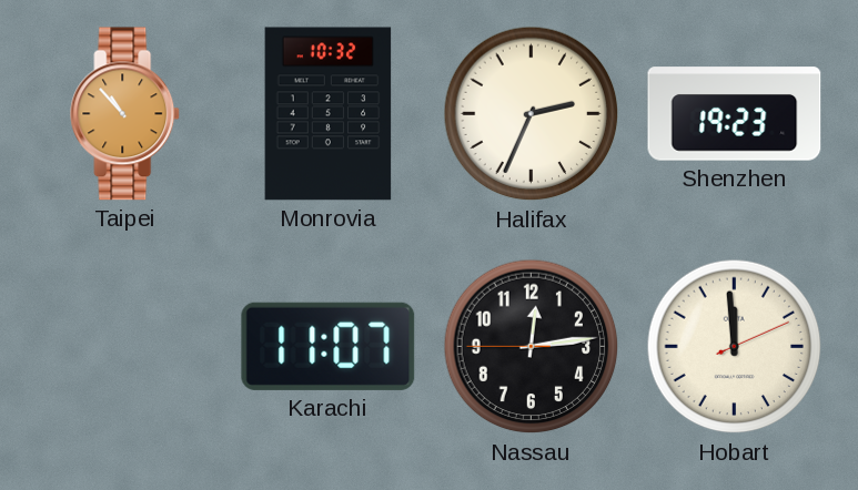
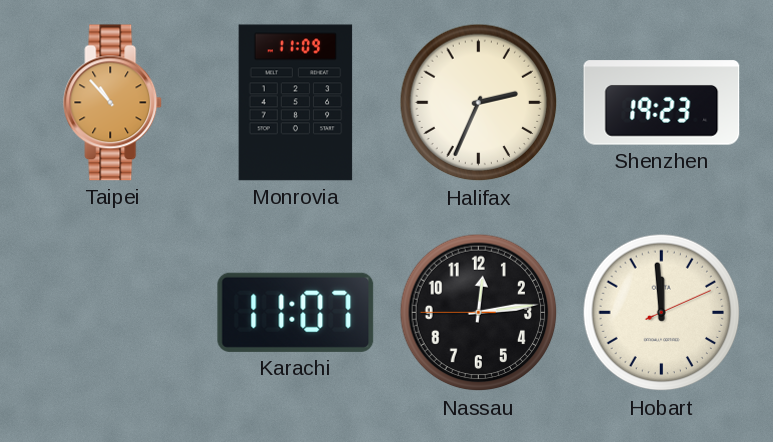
Monrovia: 10:32 -> 11:09
